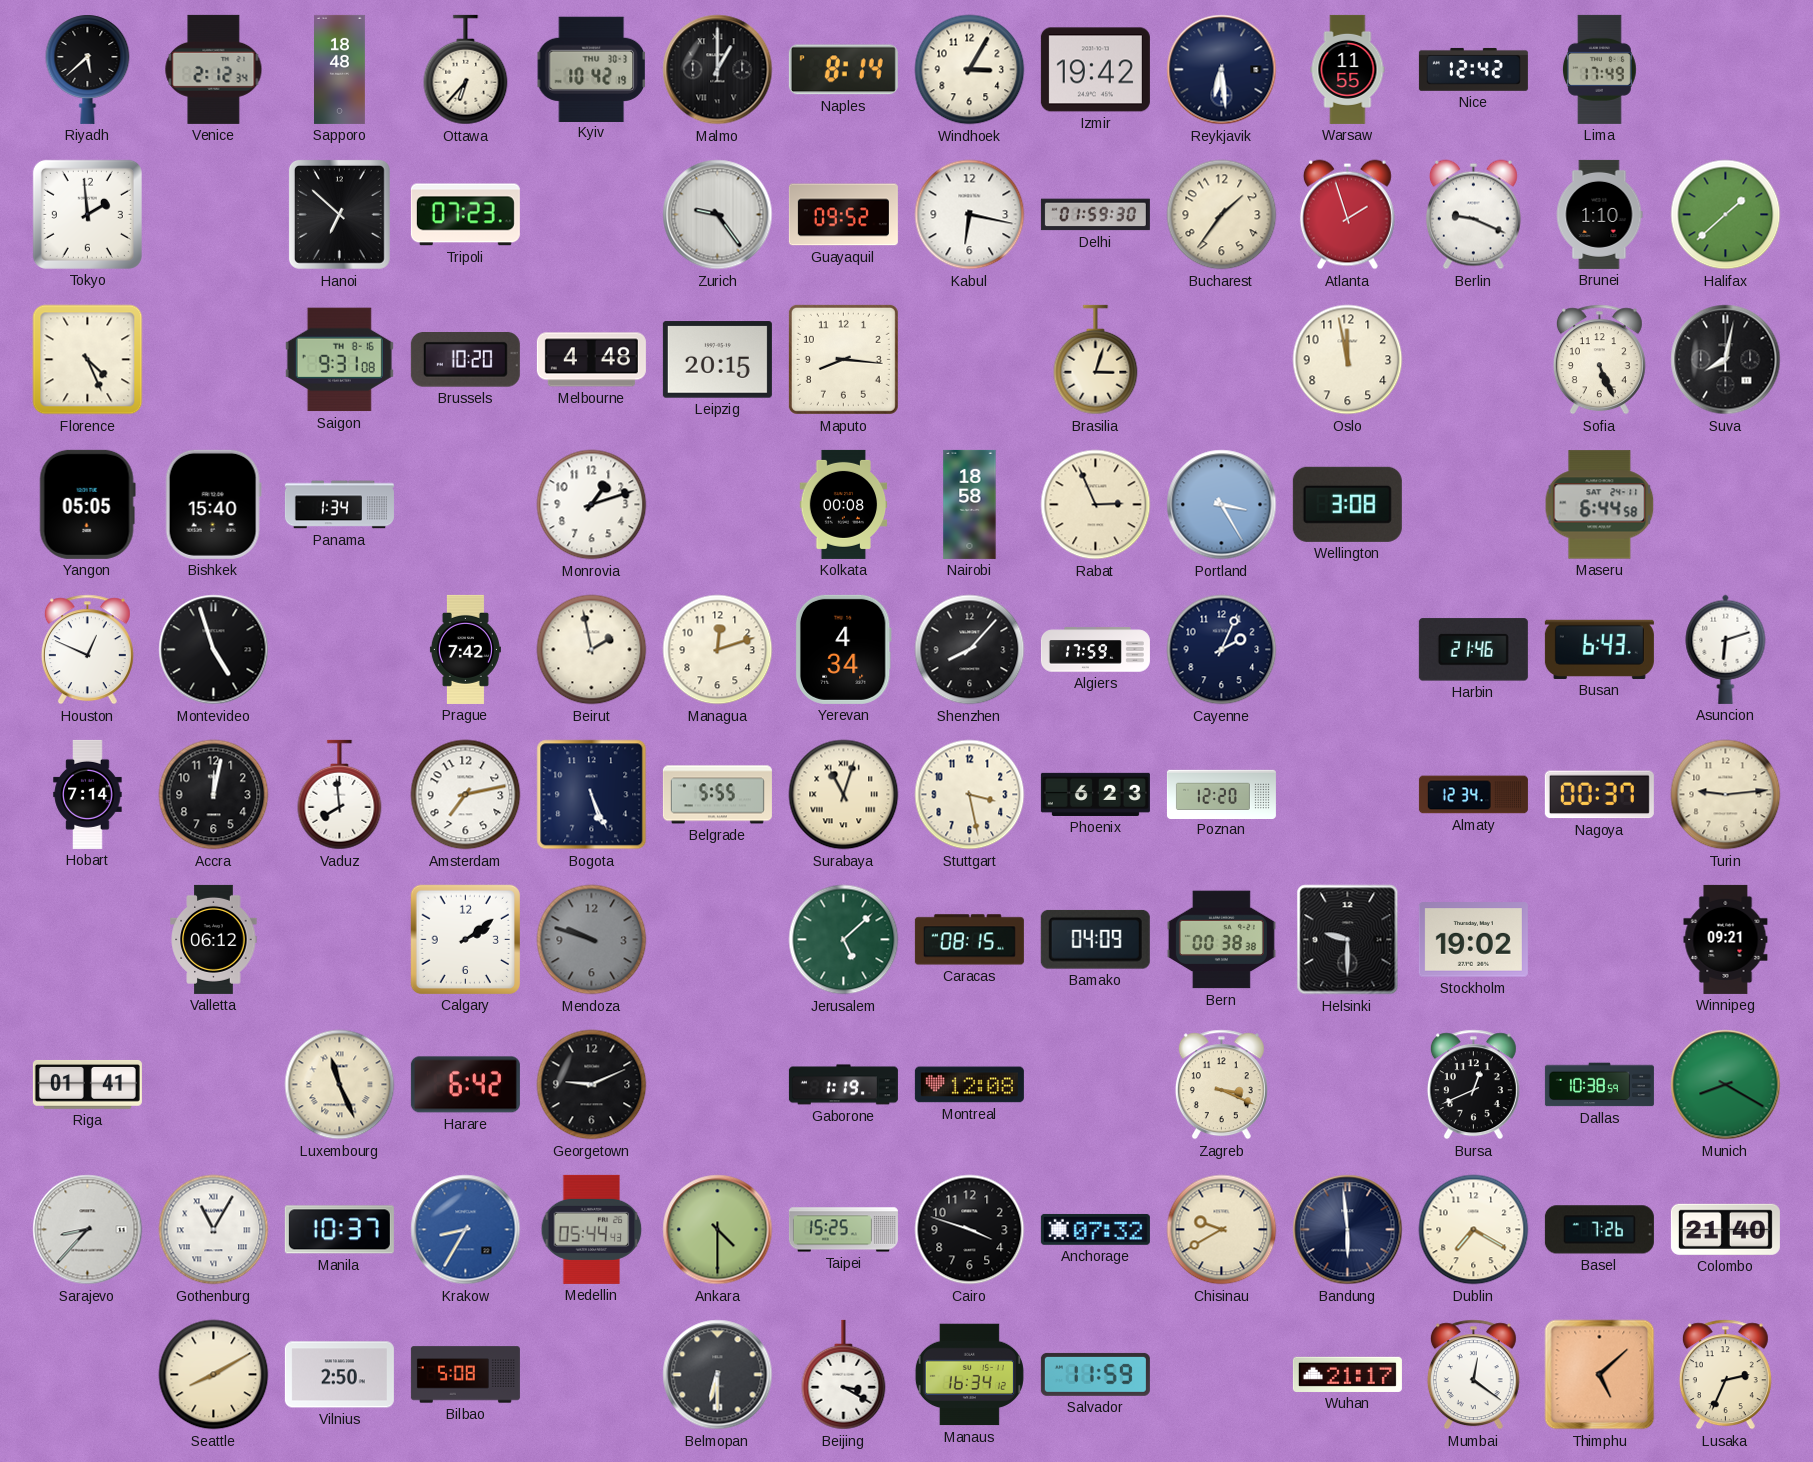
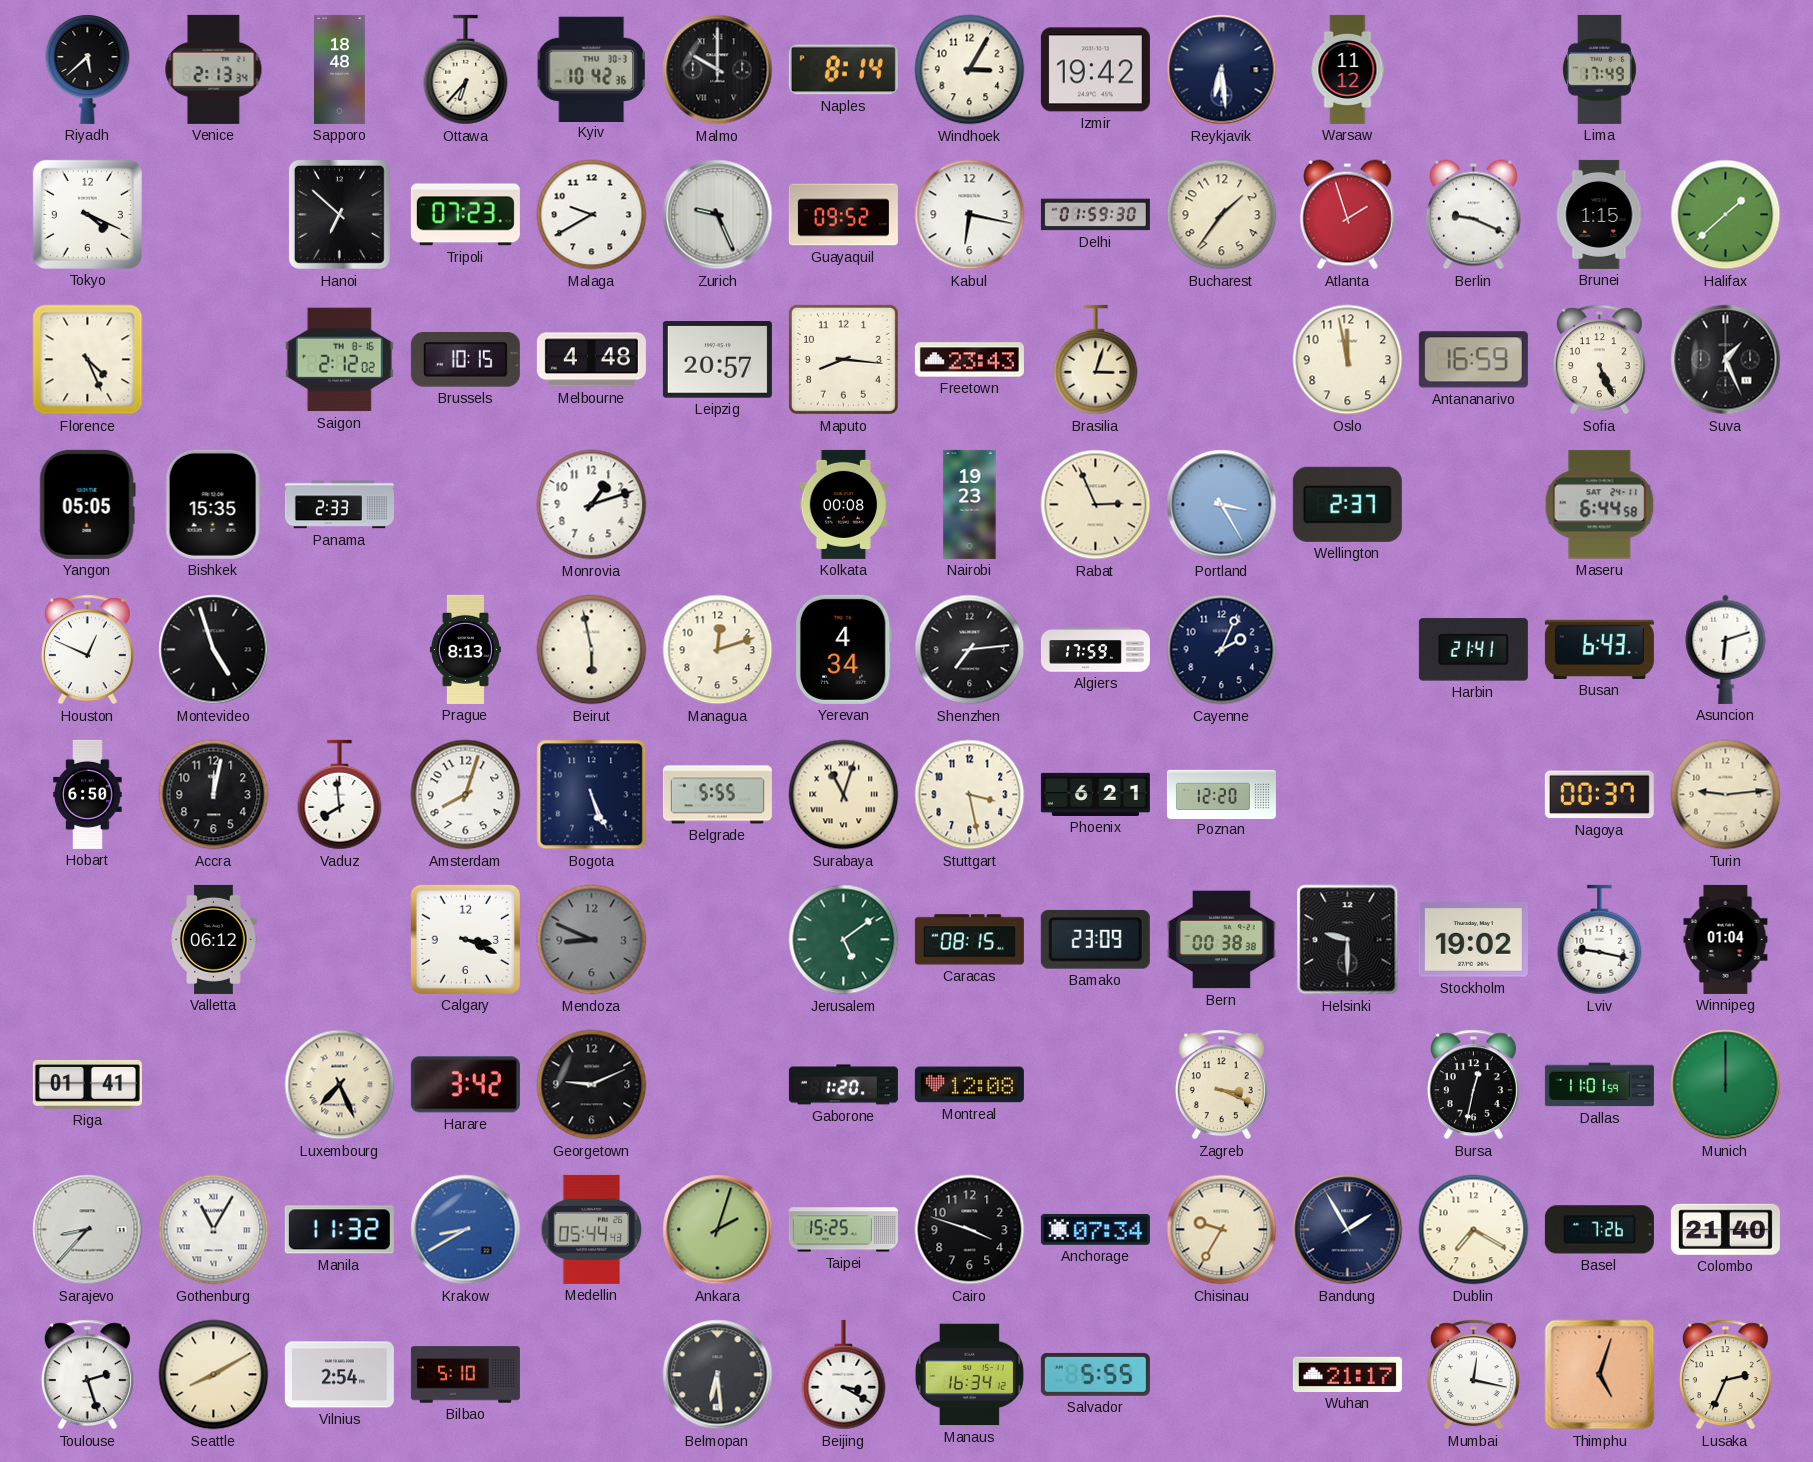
Venice: 2:12 -> 2:13
Kyiv: 10:42:19 -> 10:42:36
Malmo: 1:00 -> 10:00
Warsaw: 11:55 -> 11:12
Nice: 12:42 -> none
Tokyo: 1:59 -> 4:19
Malaga: none -> 9:40
Zurich: 9:24 -> 9:26
Brunei: 1:10 -> 1:15
Saigon: 9:31 -> 2:12
Brussels: 10:20 -> 10:15
Leipzig: 20:15 -> 20:57
Freetown: none -> 23:43
Antananarivo: none -> 16:59
Suva: 8:02 -> 1:26
Bishkek: 15:40 -> 15:35
Panama: 1:34 -> 2:33
Nairobi: 18:58 -> 19:23
Wellington: 3:08 -> 2:37
Prague: 7:42 -> 8:13
Beirut: 1:58 -> 5:58
Shenzhen: 8:07 -> 7:14
Harbin: 21:46 -> 21:41
Hobart: 7:14 -> 6:50
Amsterdam: 7:13 -> 8:03
Phoenix: 6:23 -> 6:21
Almaty: 12:34 -> none
Calgary: 2:09 -> 3:19
Mendoza: 9:48 -> 8:49
Jerusalem: 5:08 -> 5:09
Bamako: 04:09 -> 23:09
Lviv: none -> 9:17
Winnipeg: 09:21 -> 01:04
Luxembourg: 11:26 -> 7:26
Harare: 6:42 -> 3:42
Gaborone: 1:19 -> 1:20
Bursa: 12:41 -> 12:32
Dallas: 10:38 -> 11:01
Munich: 8:20 -> 12:00
Manila: 10:37 -> 11:32
Krakow: 8:35 -> 8:40
Ankara: 4:30 -> 2:03
Anchorage: 07:32 -> 07:34
Chisinau: 9:40 -> 9:35
Bandung: 5:59 -> 1:55
Toulouse: none -> 2:27
Vilnius: 2:50 -> 2:54
Bilbao: 5:08 -> 5:10
Belmopan: 6:30 -> 6:29
Salvador: 11:59 -> 5:55
Mumbai: 12:21 -> 12:17
Thimphu: 5:08 -> 5:03
